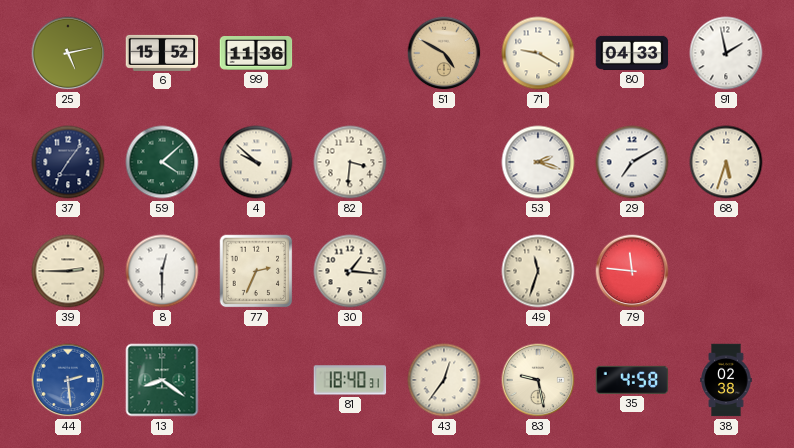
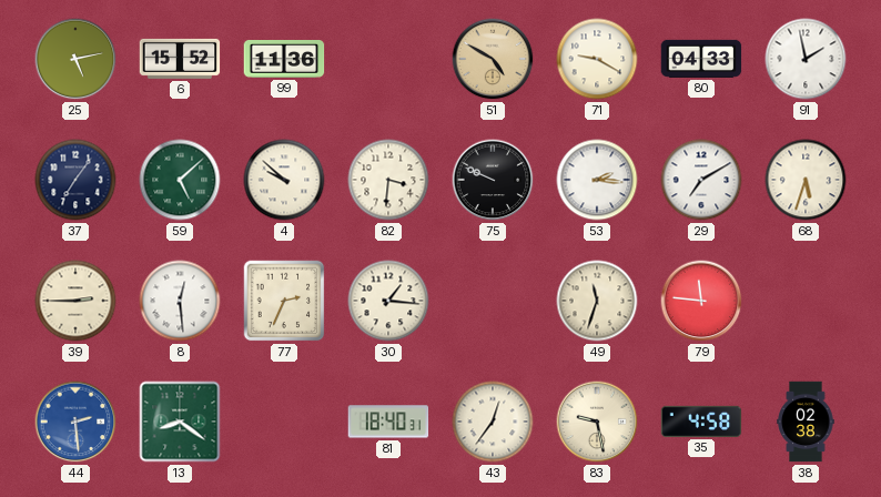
59: 4:08 -> 5:08
75: none -> 9:49
53: 2:18 -> 2:16
8: 12:30 -> 12:29
